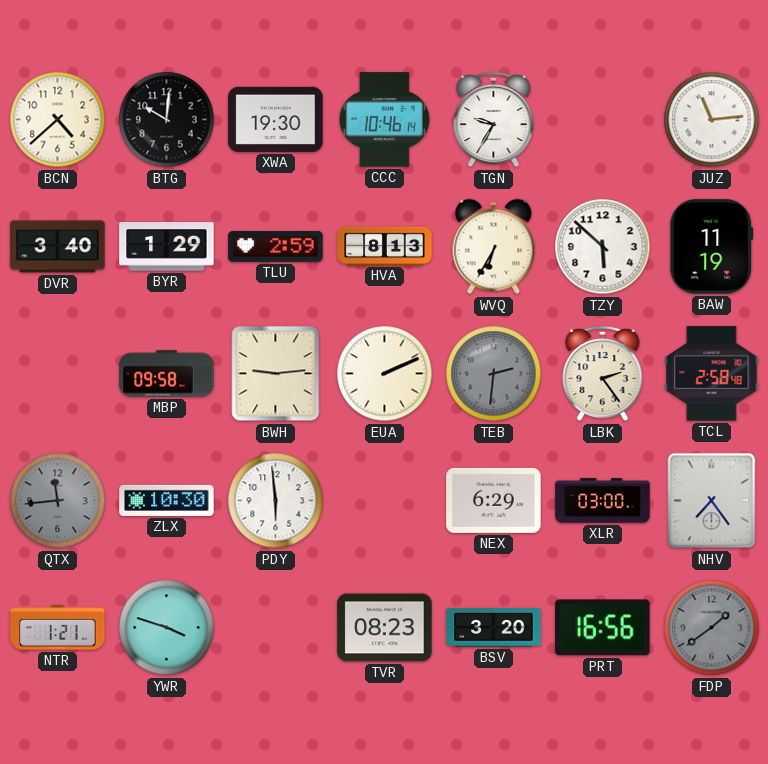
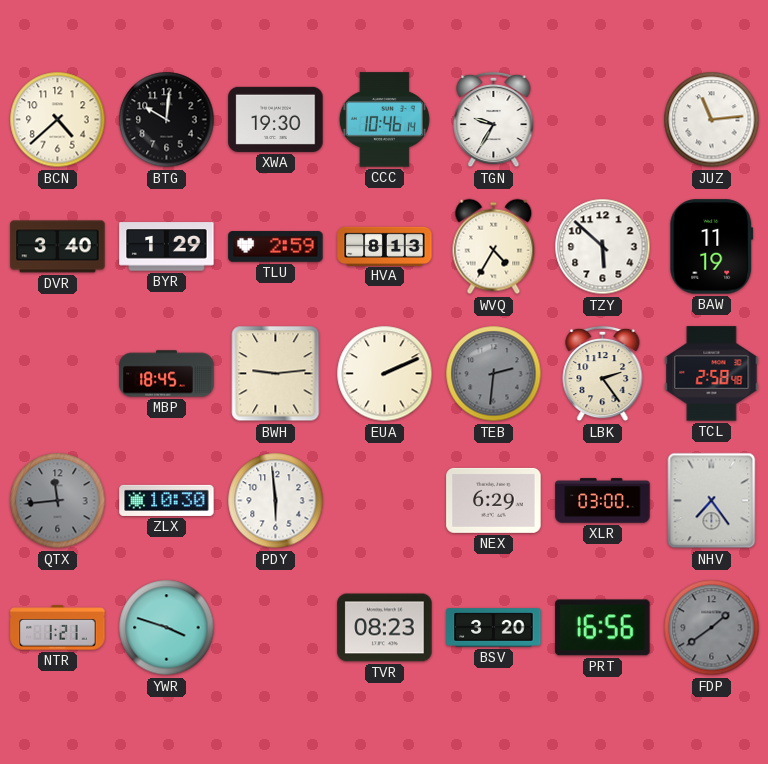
WVQ: 6:35 -> 4:35
MBP: 09:58 -> 18:45
